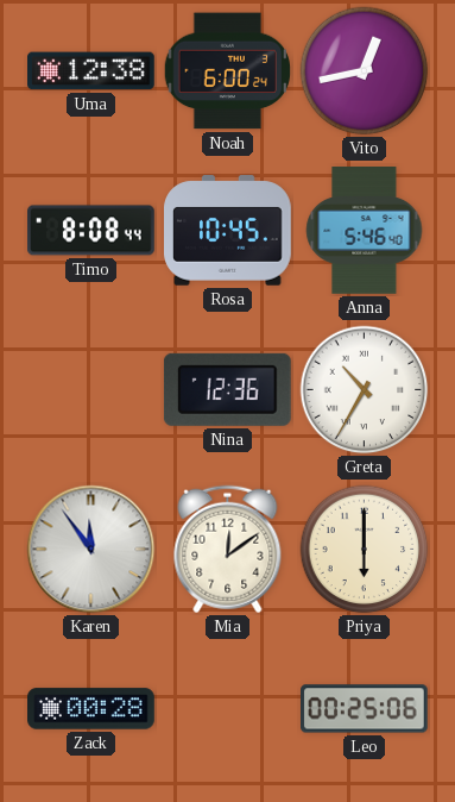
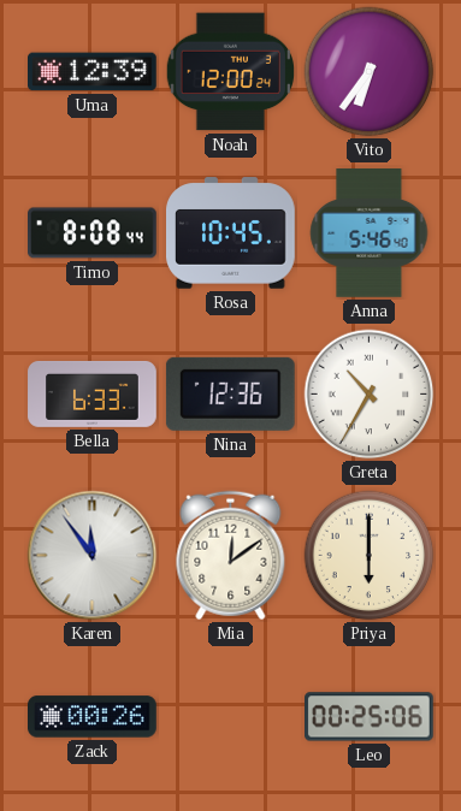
Uma: 12:38 -> 12:39
Noah: 6:00 -> 12:00
Vito: 12:43 -> 6:36
Bella: none -> 6:33
Zack: 00:28 -> 00:26
